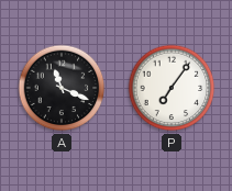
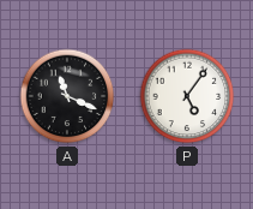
P: 7:06 -> 5:06
